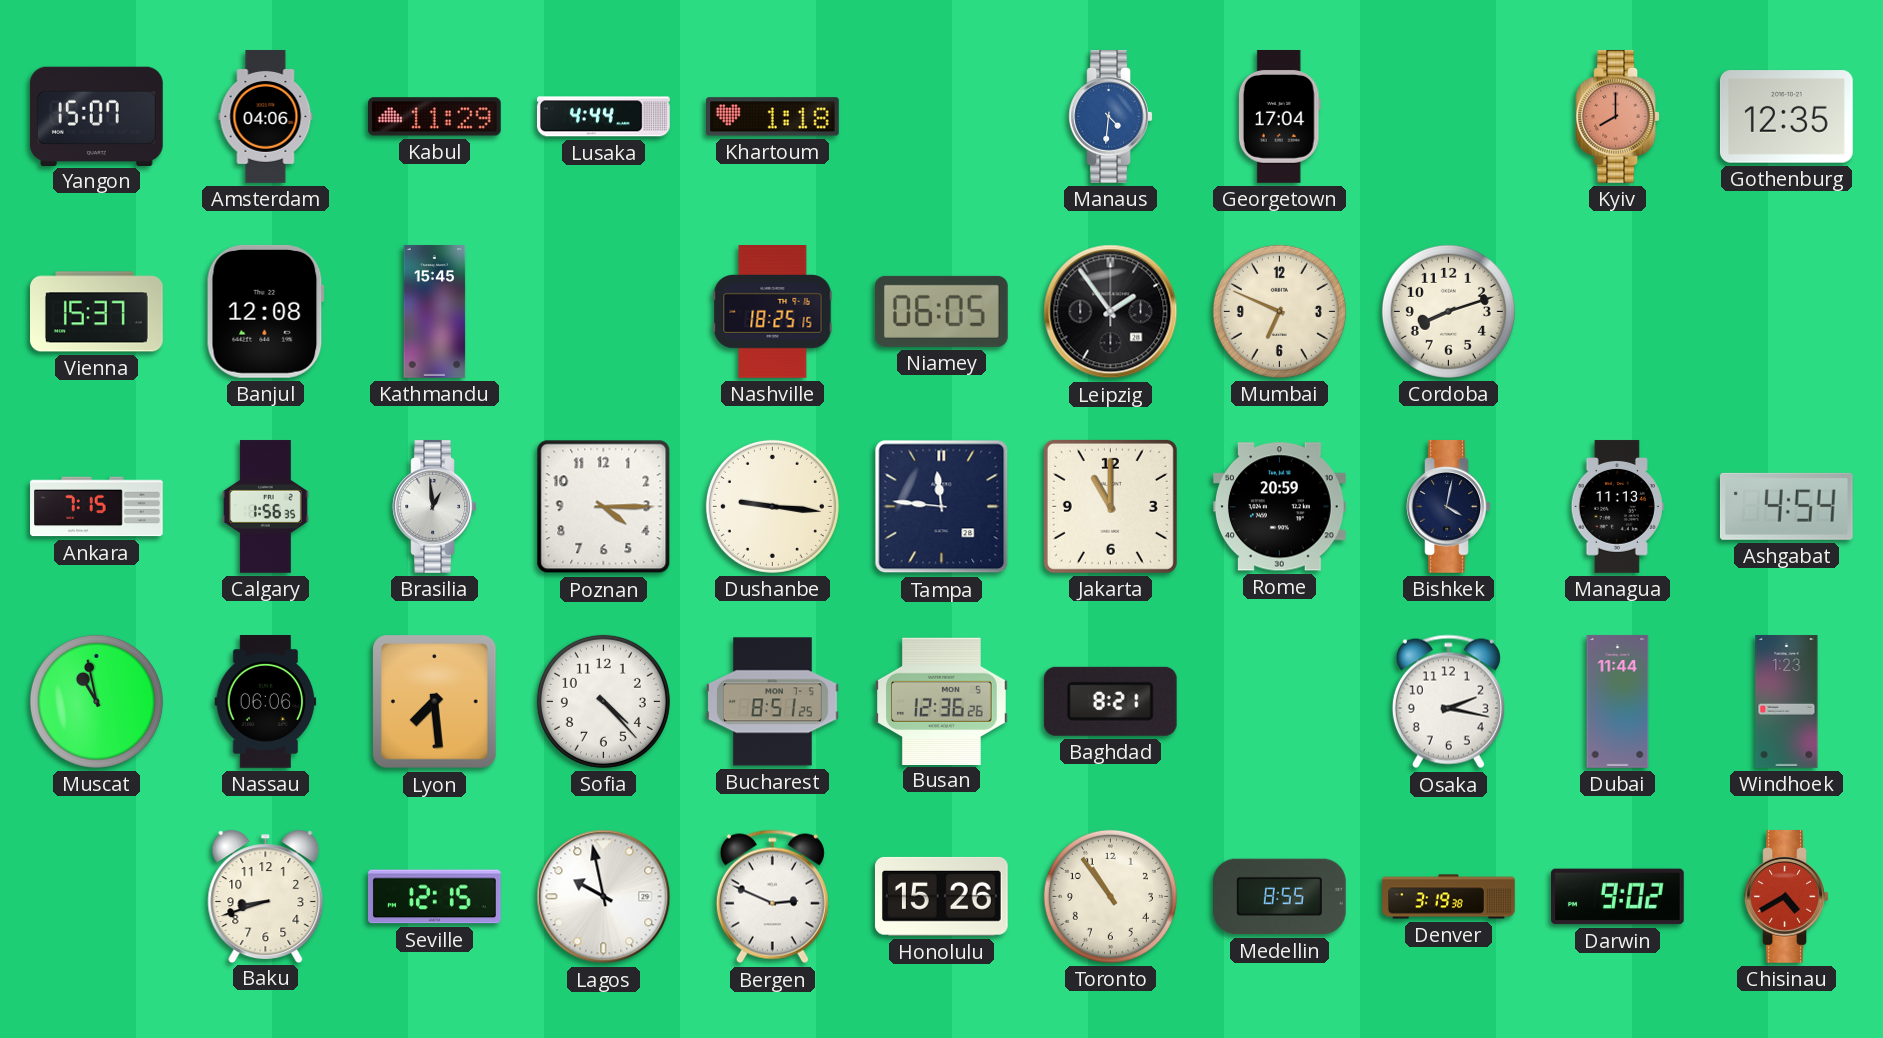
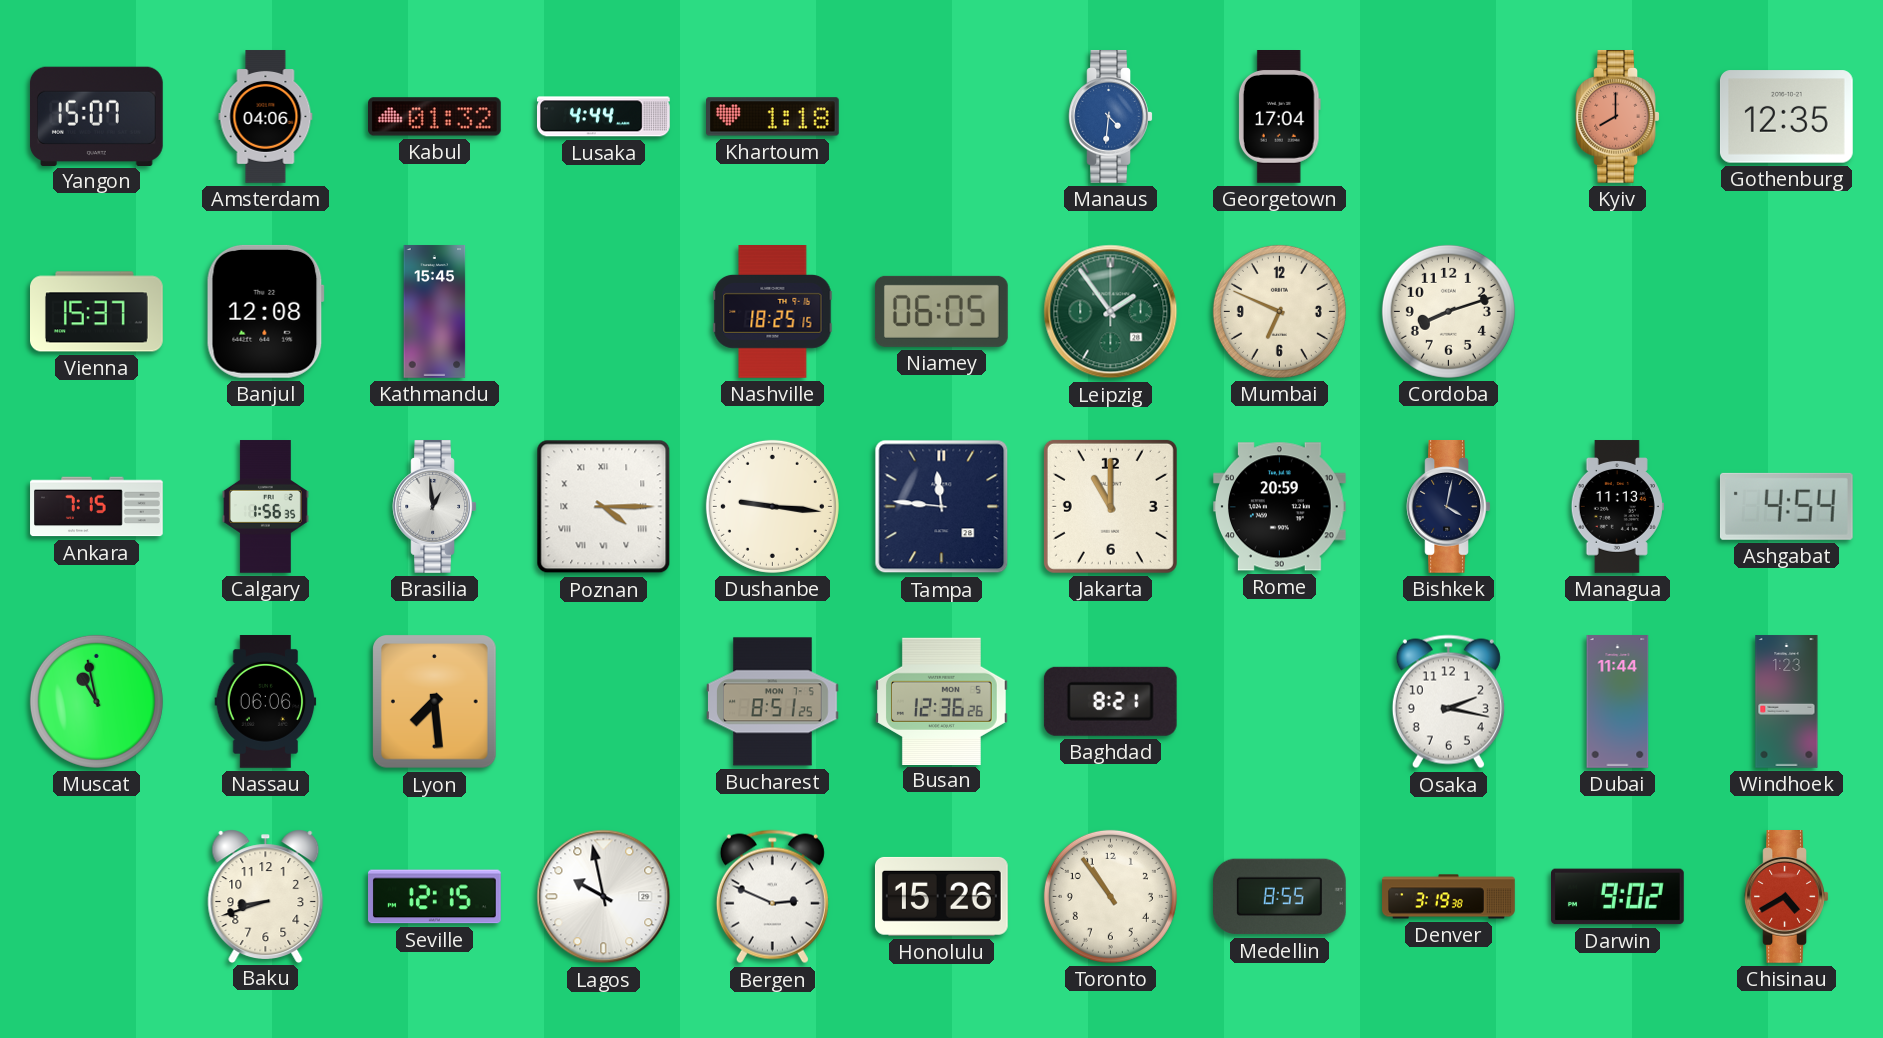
Kabul: 11:29 -> 01:32
Leipzig dial: black -> green
Poznan numerals: Arabic -> Roman
Sofia: 4:23 -> none
